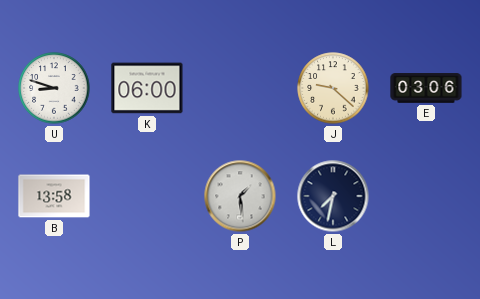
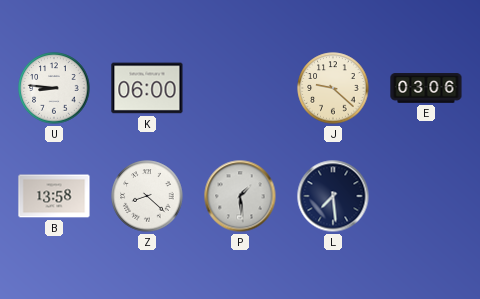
U: 8:48 -> 8:46
Z: none -> 8:22
L: 7:32 -> 7:29
